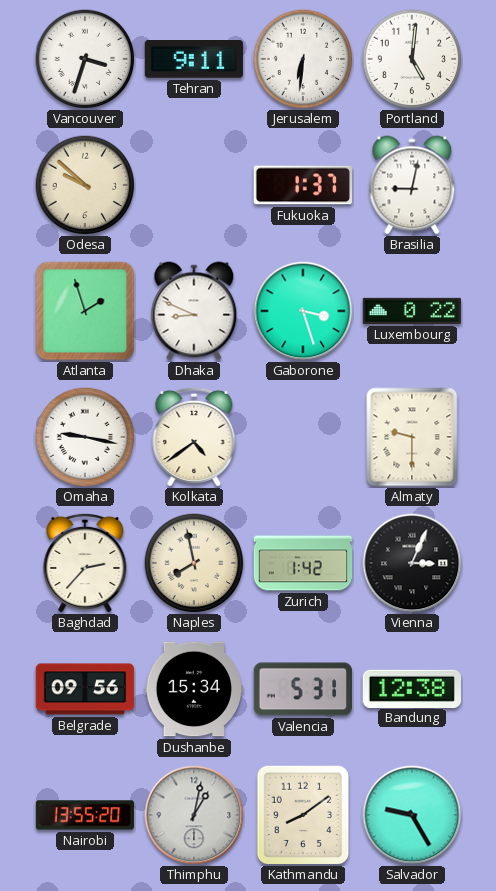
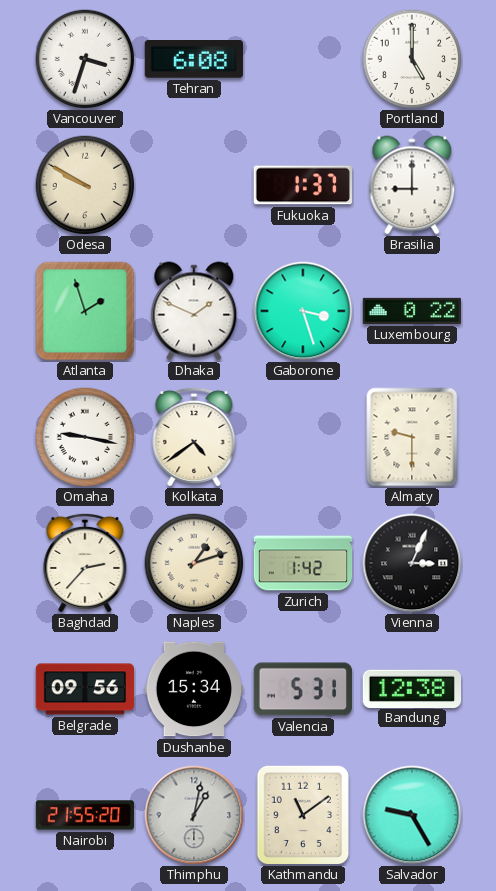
Tehran: 9:11 -> 6:08
Jerusalem: 6:31 -> none
Portland: 5:01 -> 5:00
Odesa: 9:52 -> 9:50
Brasilia: 9:02 -> 9:00
Dhaka: 8:49 -> 1:49
Naples: 7:58 -> 1:12
Nairobi: 13:55 -> 21:55
Kathmandu: 8:09 -> 11:09
